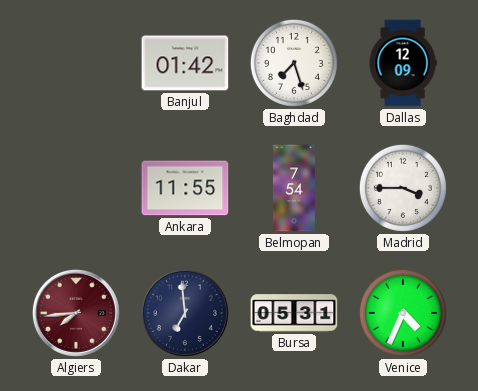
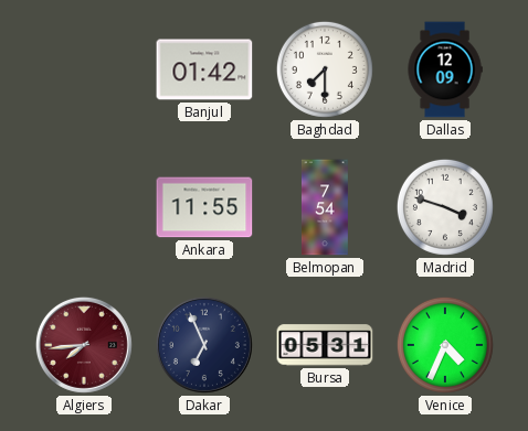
Baghdad: 7:27 -> 7:30
Madrid: 3:45 -> 3:48
Dakar: 6:59 -> 6:56
